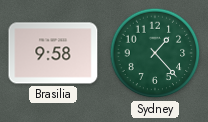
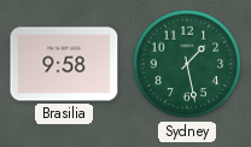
Sydney: 1:23 -> 1:28
